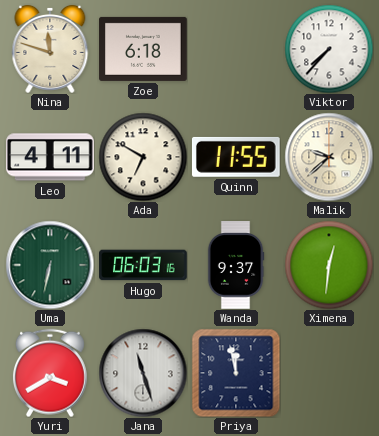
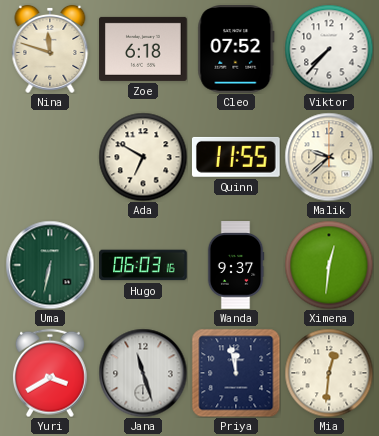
Cleo: none -> 07:52
Leo: 4:11 -> none
Mia: none -> 12:31
